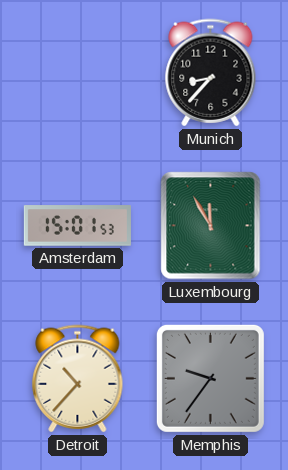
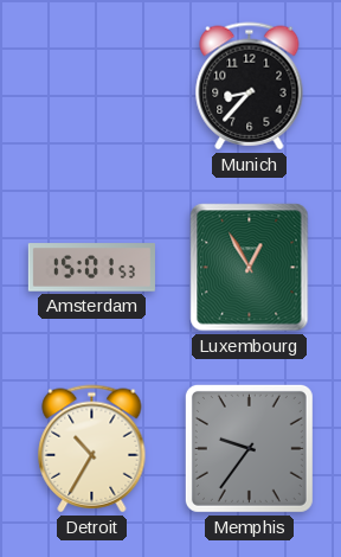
Luxembourg: 11:55 -> 12:55
Detroit: 10:37 -> 10:35
